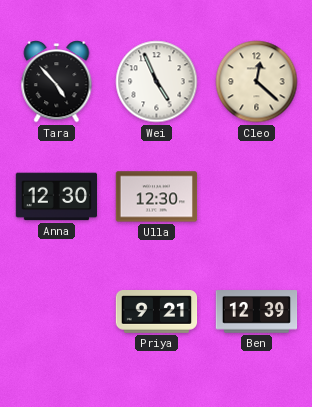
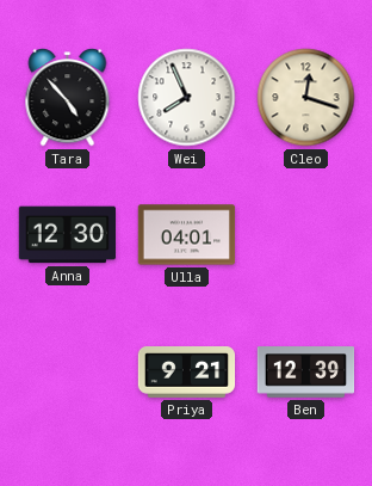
Wei: 4:56 -> 7:56
Cleo: 12:22 -> 12:18
Ulla: 12:30 -> 04:01
